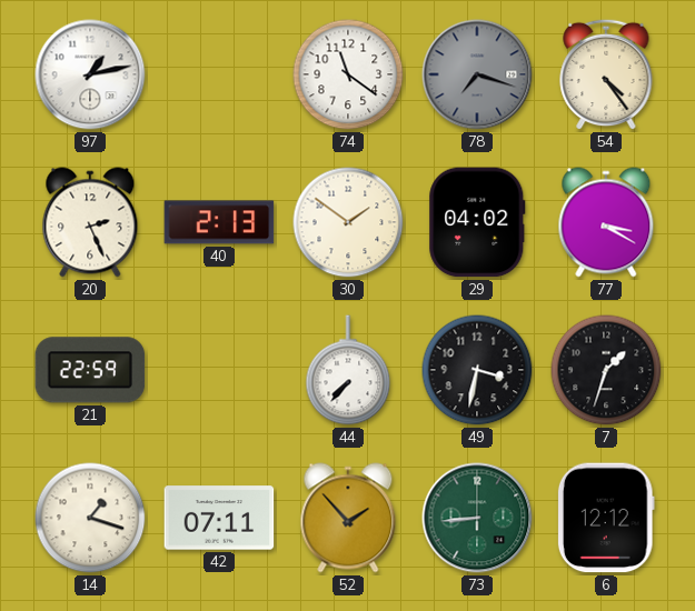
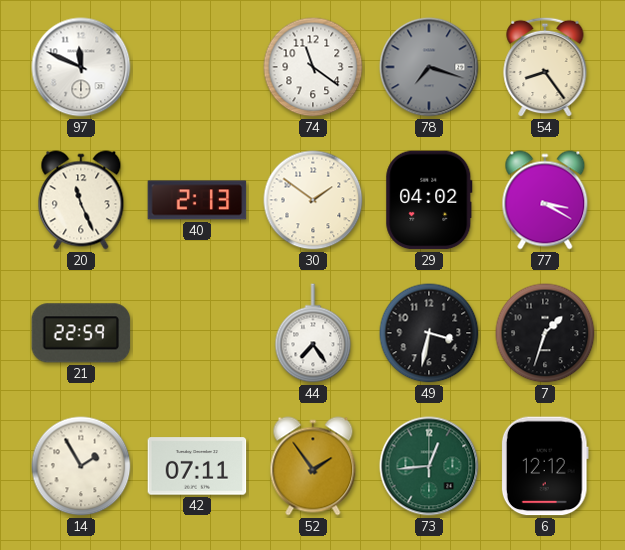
97: 1:13 -> 11:49
54: 4:24 -> 8:24
20: 2:26 -> 11:26
44: 7:37 -> 7:24
14: 1:18 -> 1:55
52: 1:53 -> 1:54
73: 8:44 -> 12:44
